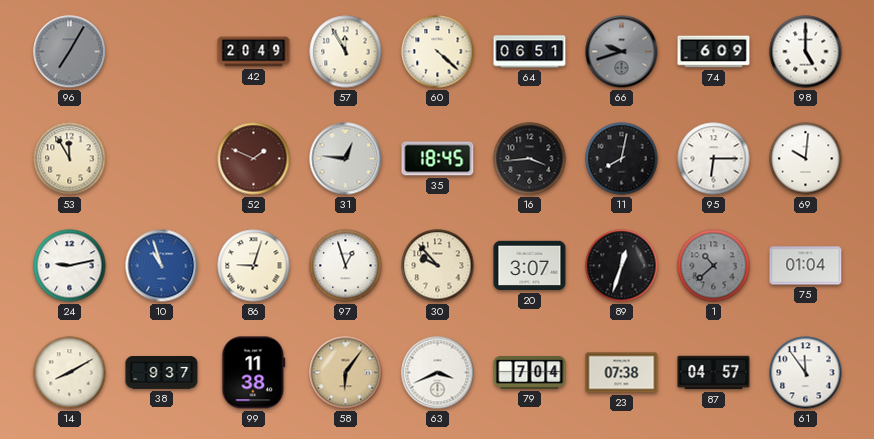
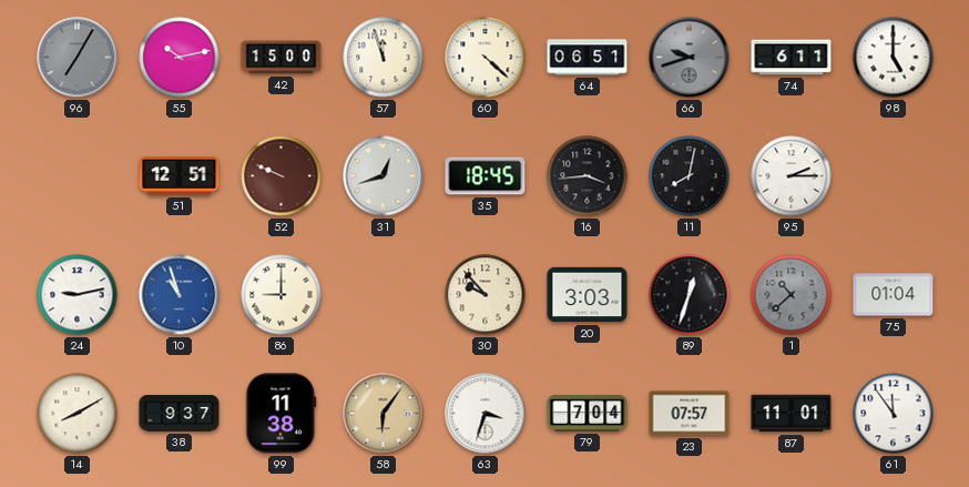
55: none -> 10:13
42: 20:49 -> 15:00
57: 11:55 -> 11:57
74: 6:09 -> 6:11
53: 11:55 -> none
51: none -> 12:51
52: 1:49 -> 9:49
31: 12:46 -> 12:42
95: 6:15 -> 2:15
69: 10:01 -> none
86: 9:03 -> 9:00
97: 12:57 -> none
20: 3:07 -> 3:03
63: 3:41 -> 3:33
23: 07:38 -> 07:57
87: 04:57 -> 11:01
